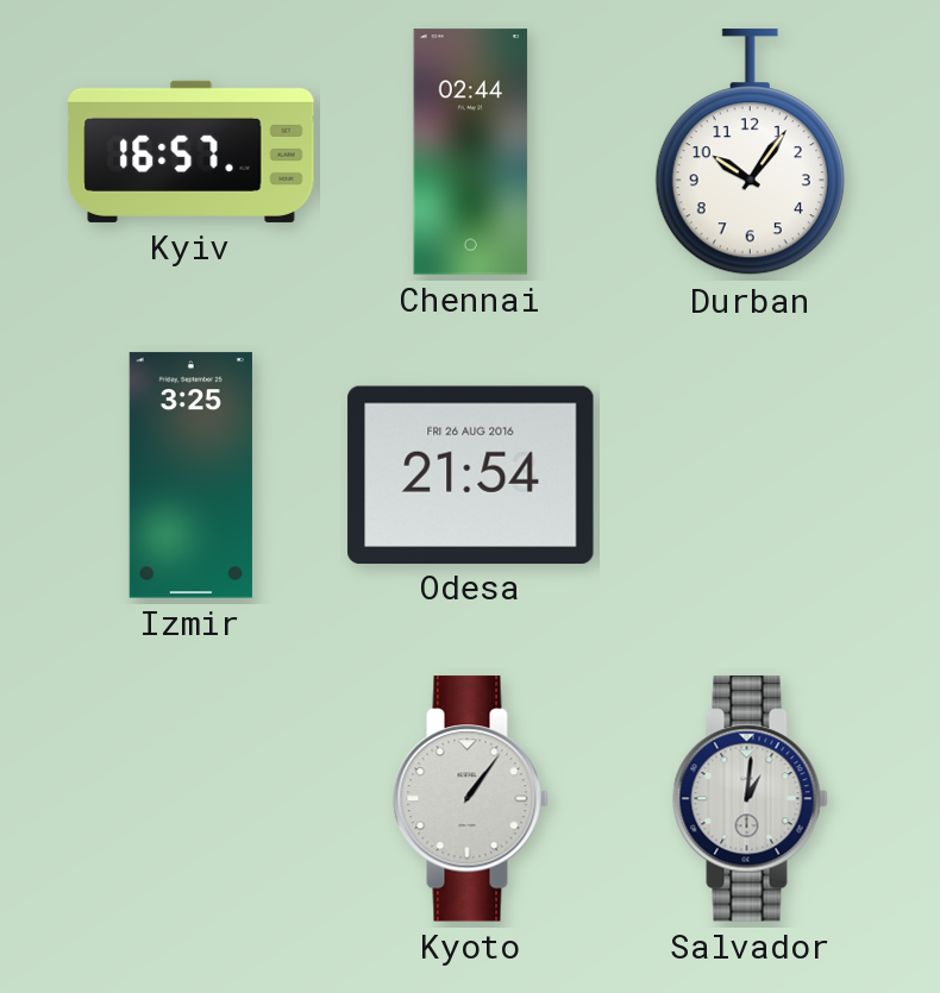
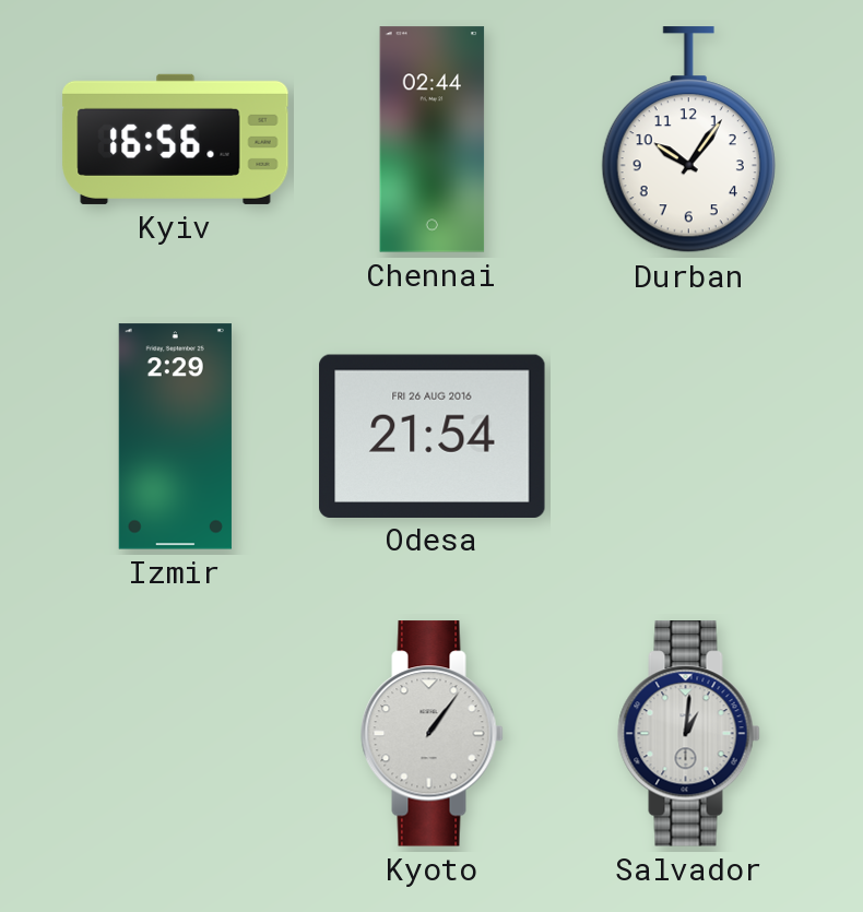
Kyiv: 16:57 -> 16:56
Izmir: 3:25 -> 2:29
